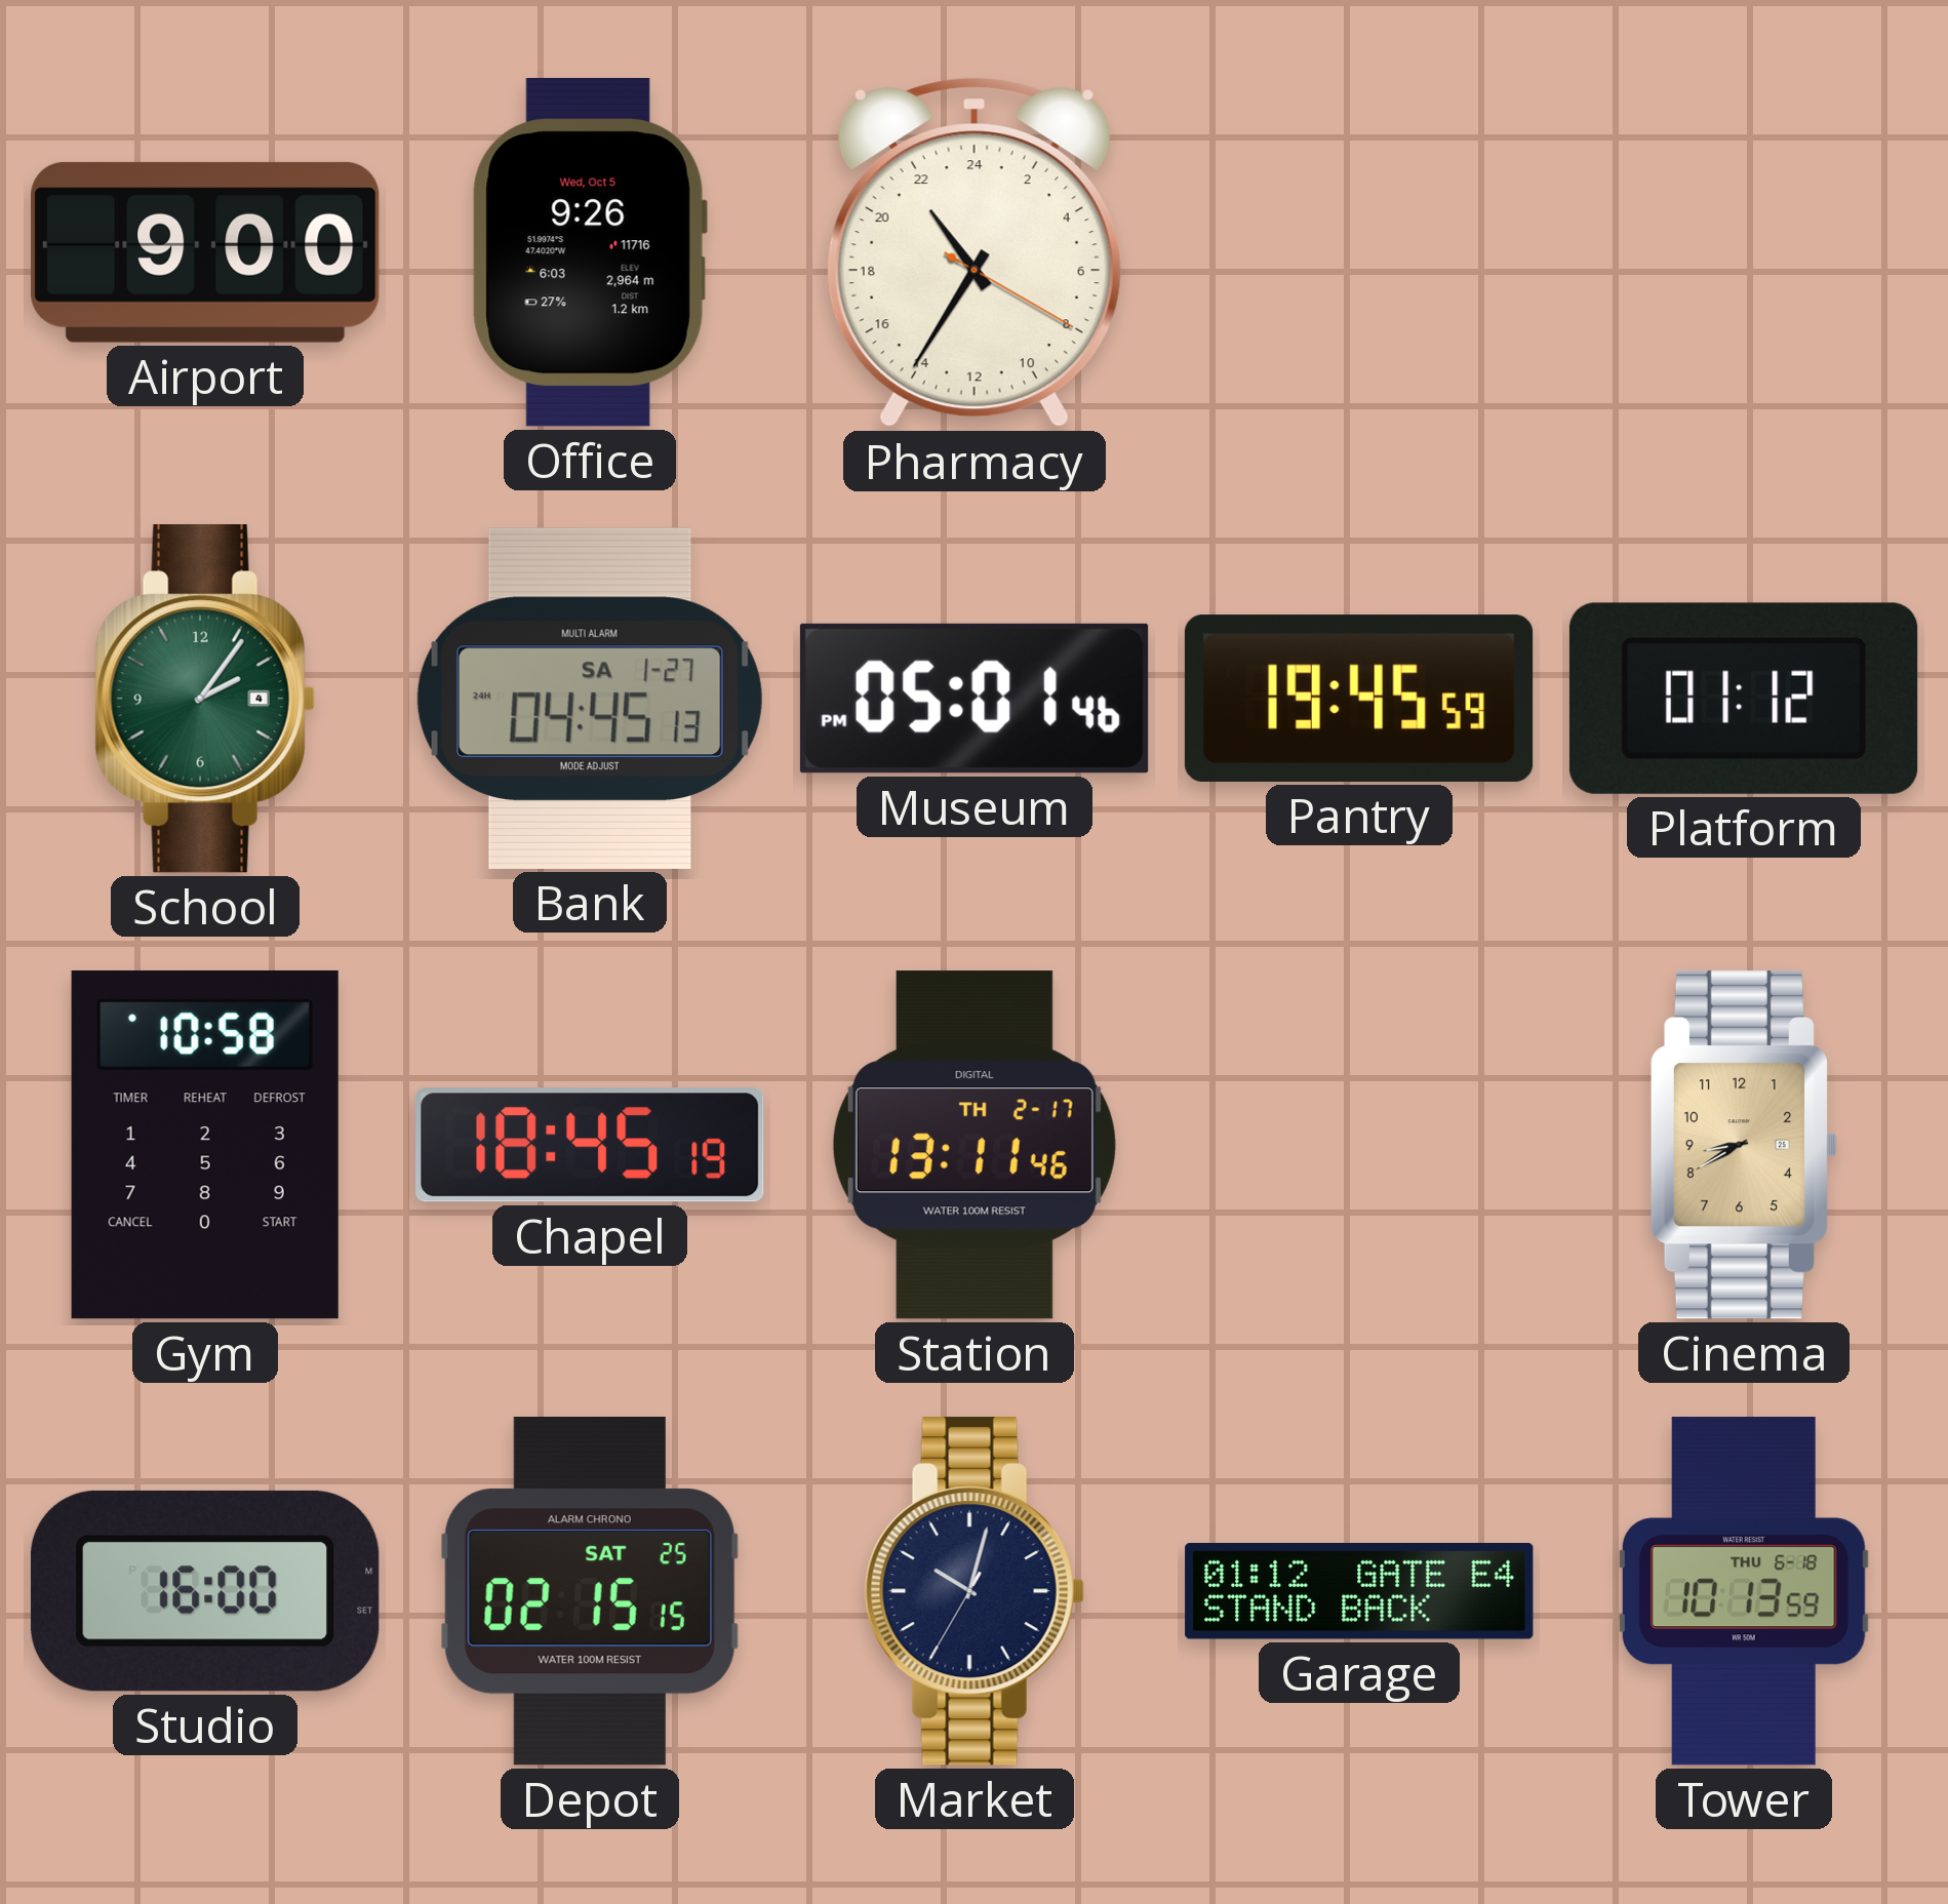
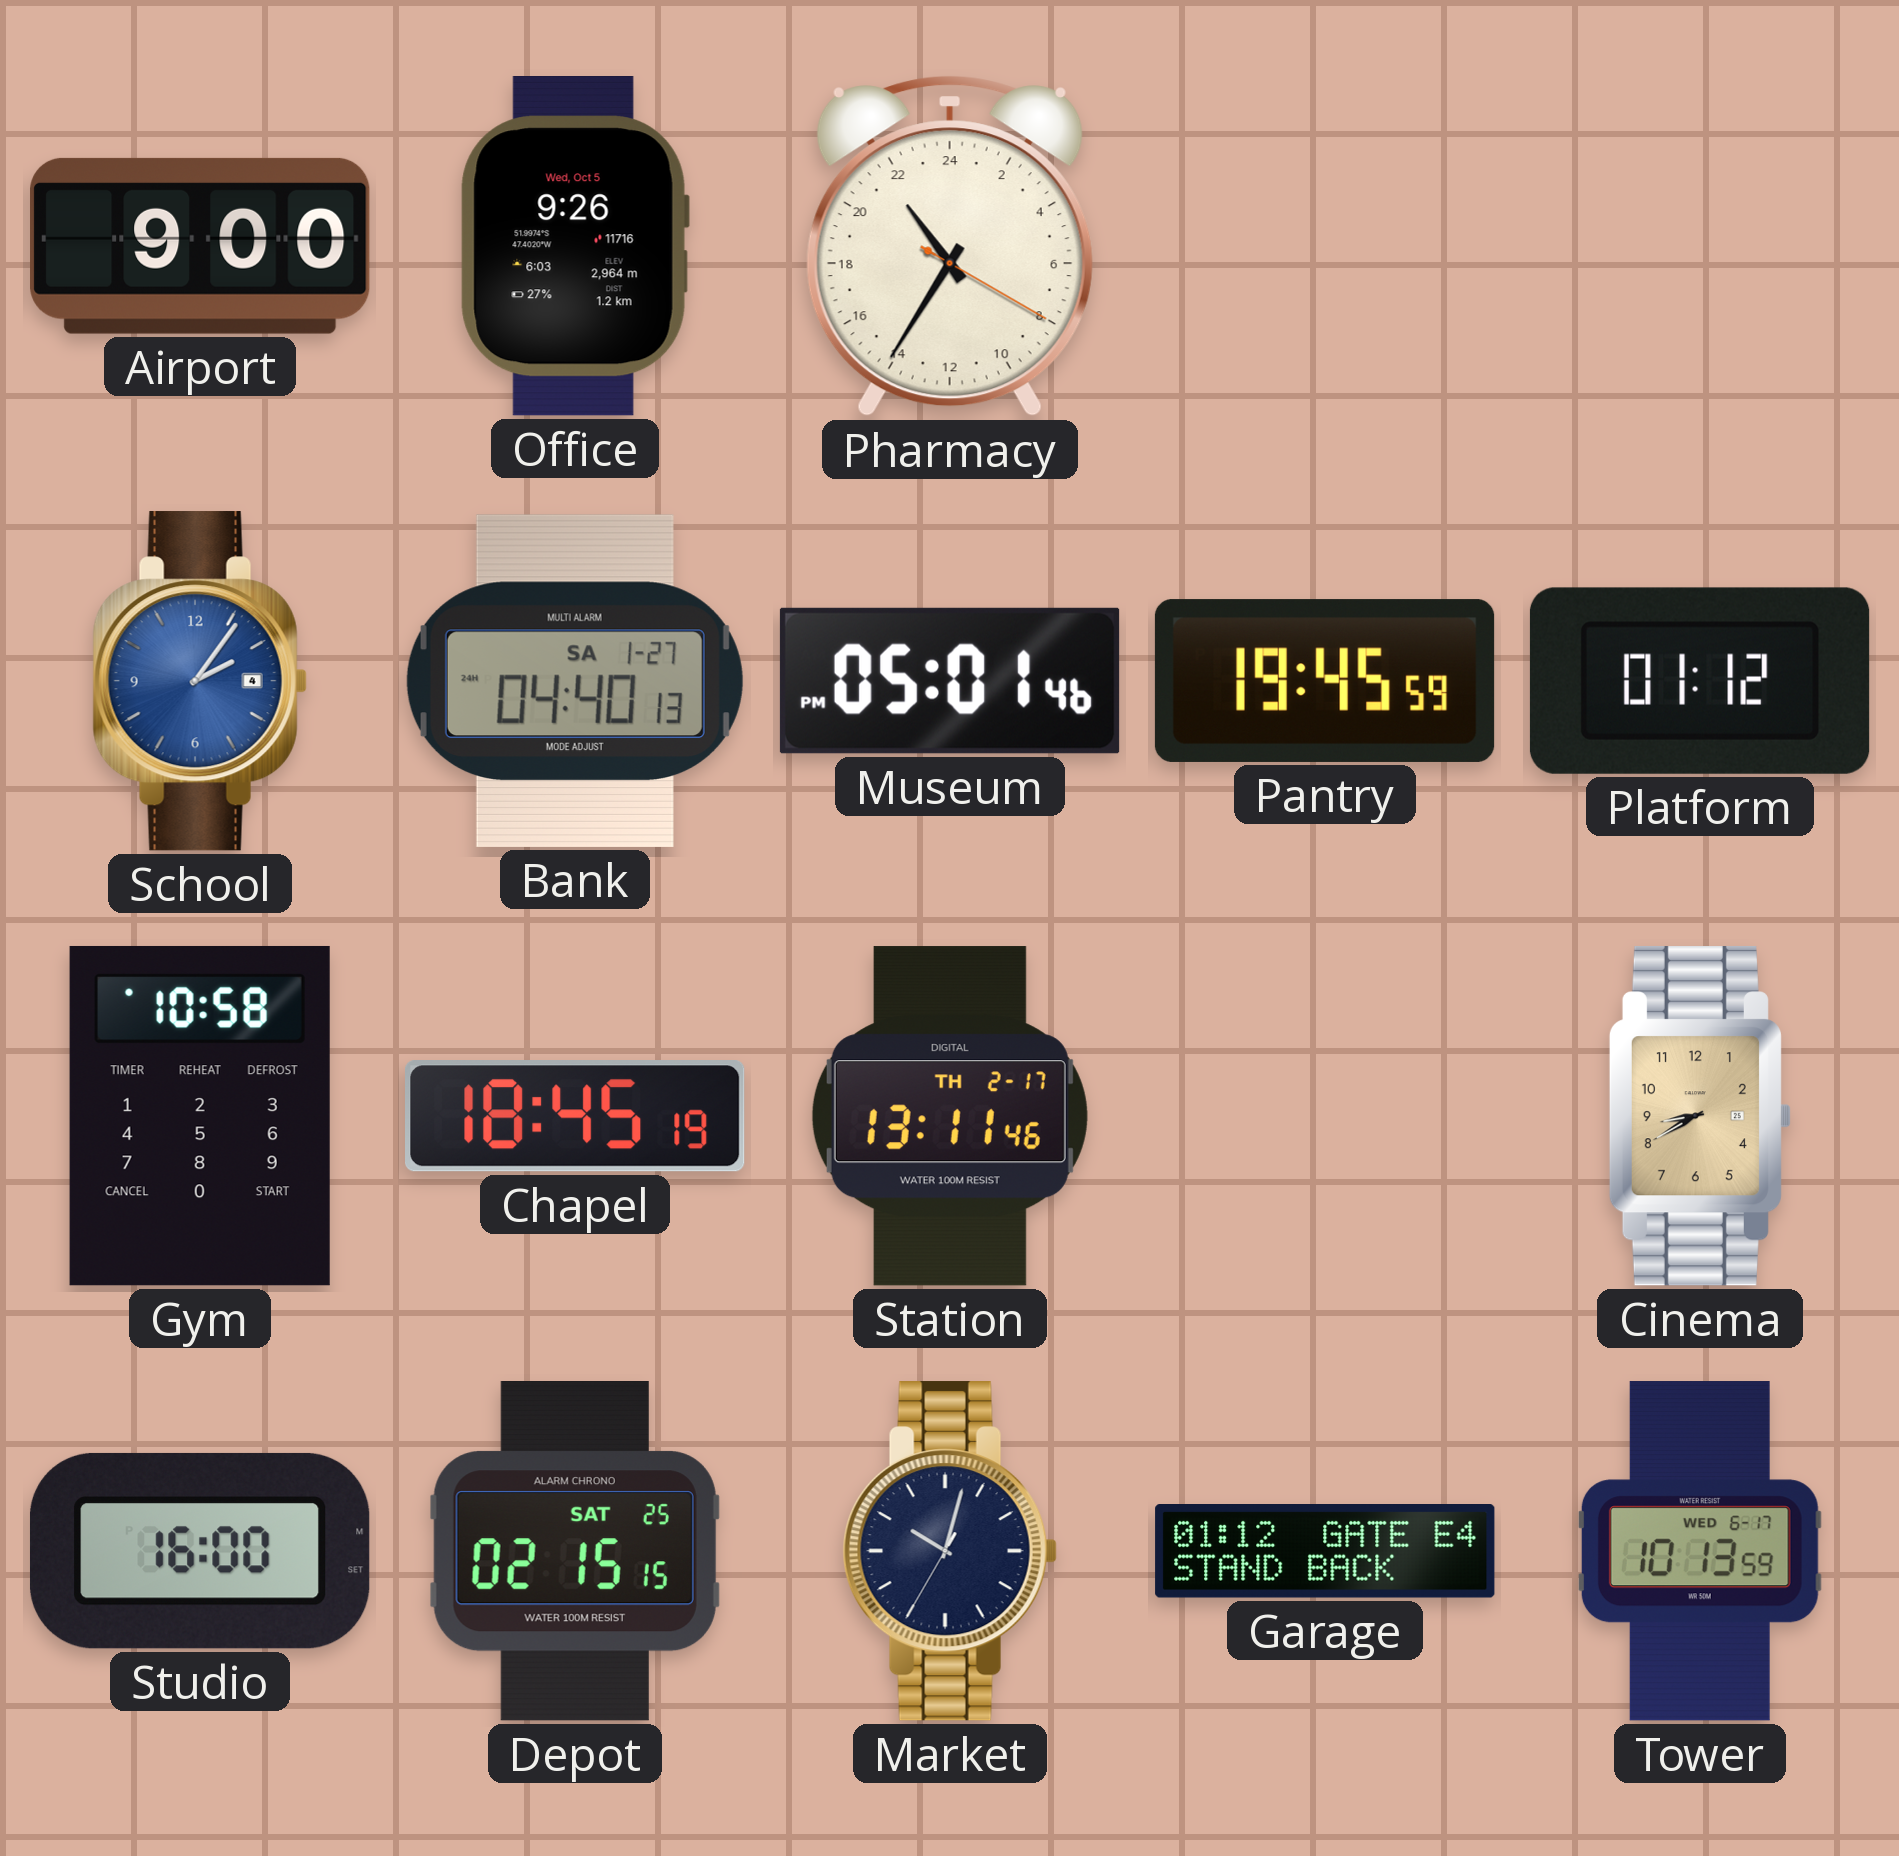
School dial: green -> blue
Bank: 04:45 -> 04:40
Tower date: THU 6-18 -> WED 6-17
